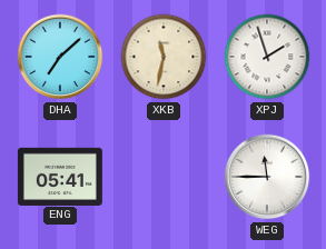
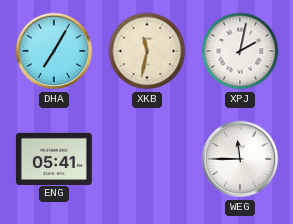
DHA: 7:08 -> 7:05
XPJ: 1:57 -> 2:02
